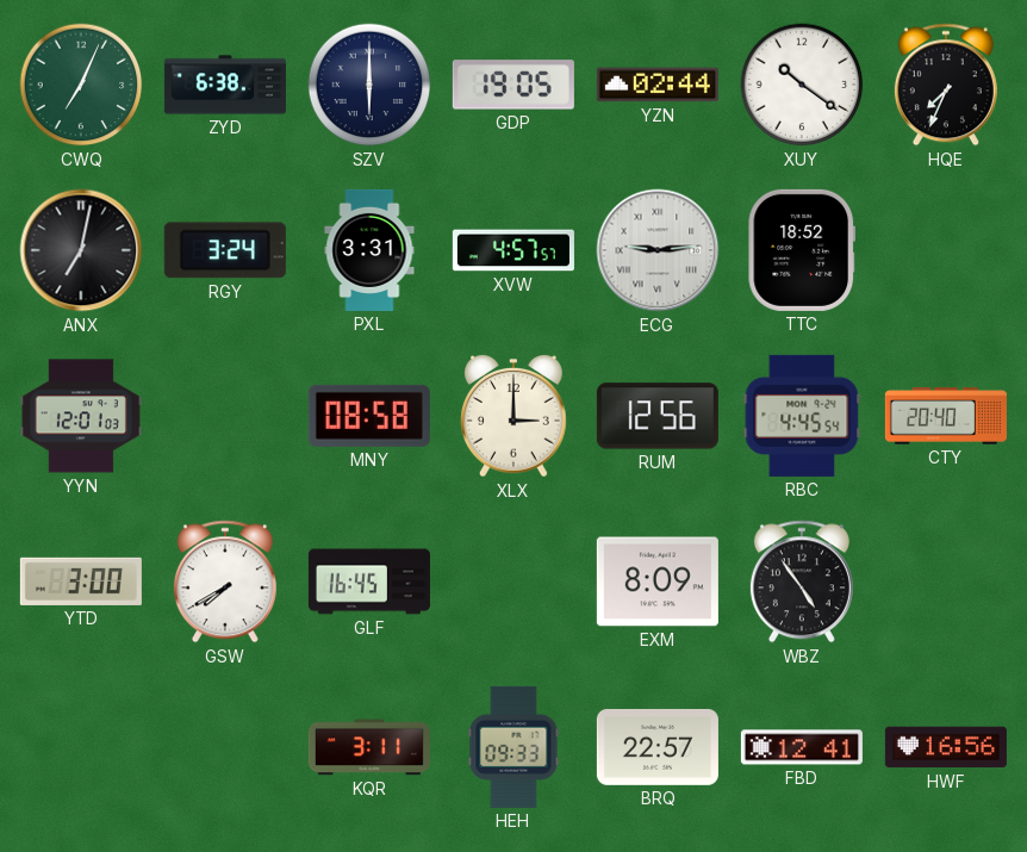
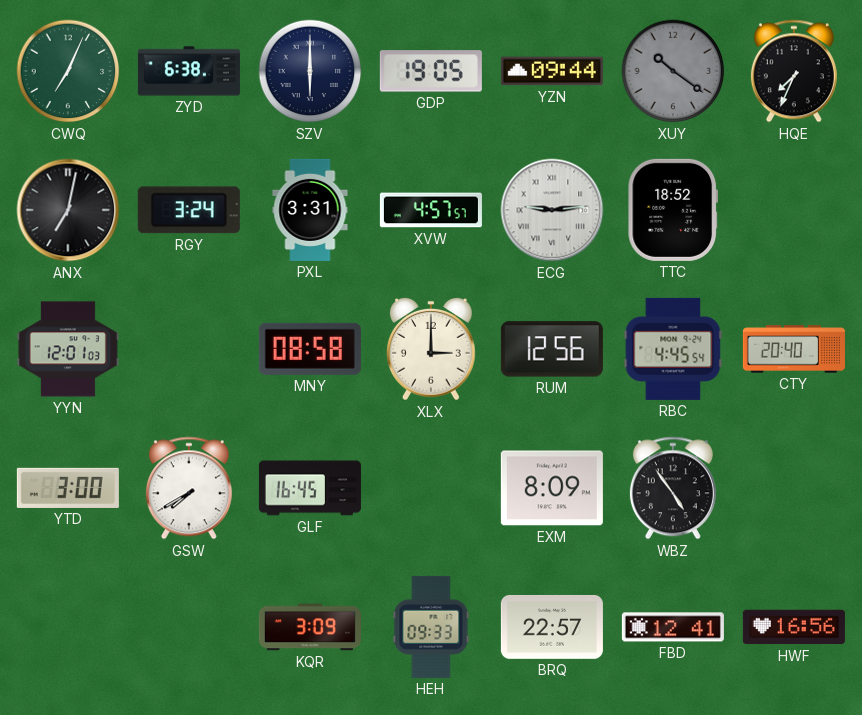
YZN: 02:44 -> 09:44
XUY dial: white -> grey
KQR: 3:11 -> 3:09
